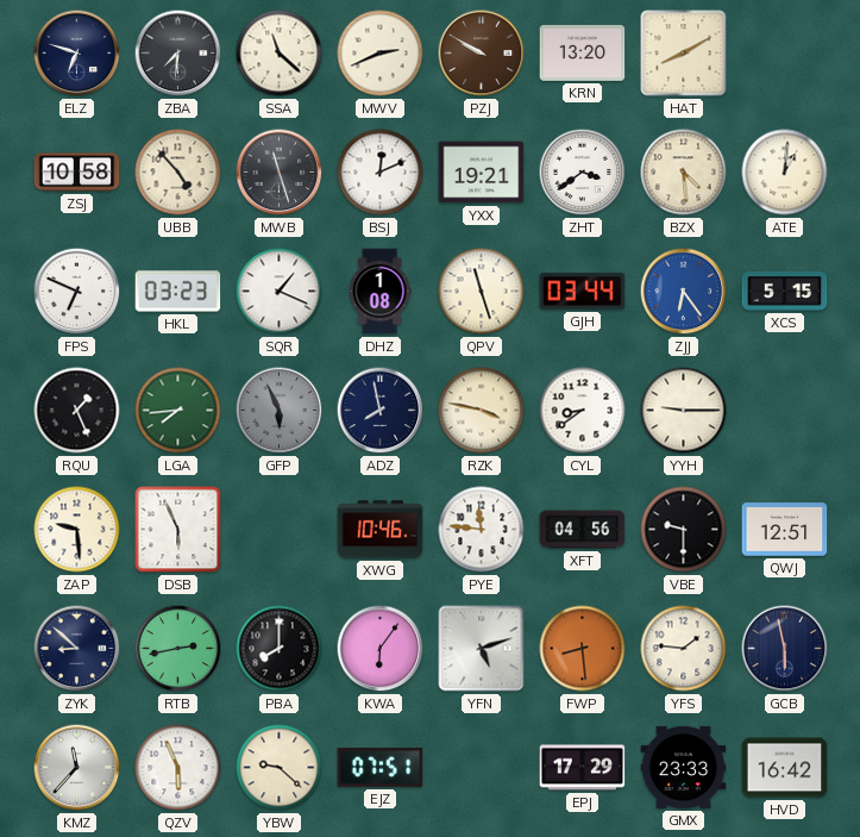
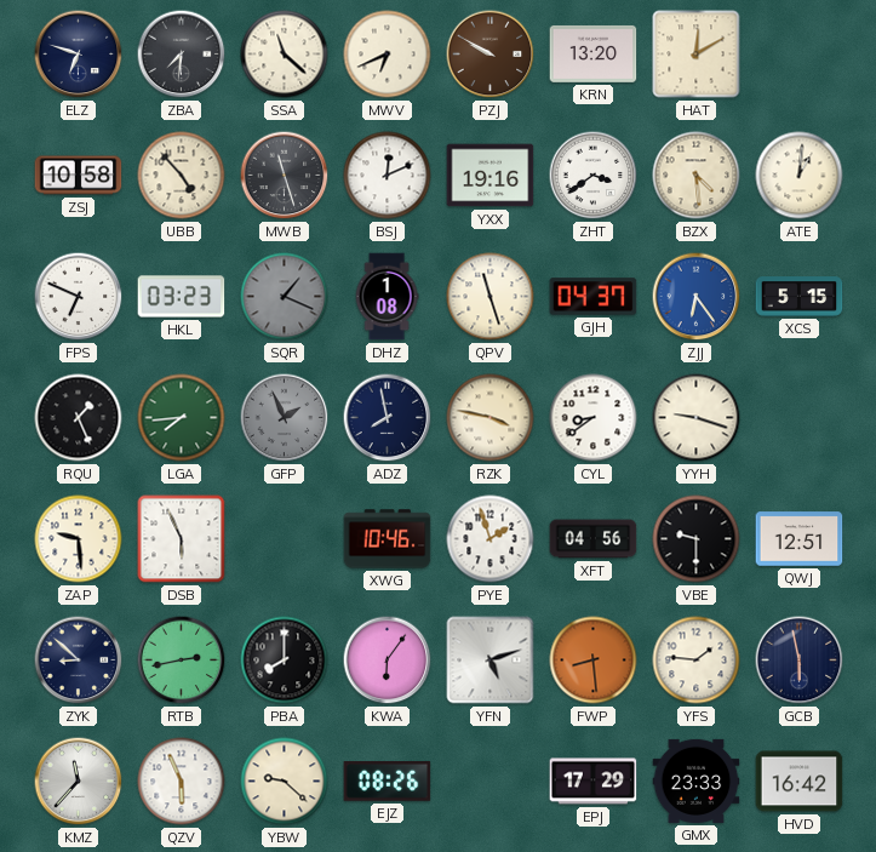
MWV: 2:41 -> 6:41
HAT: 8:10 -> 12:10
YXX: 19:21 -> 19:16
SQR dial: white -> grey
GJH: 03:44 -> 04:37
GFP: 5:56 -> 1:56
YYH: 9:15 -> 9:18
PYE: 11:46 -> 1:57
EJZ: 07:51 -> 08:26
